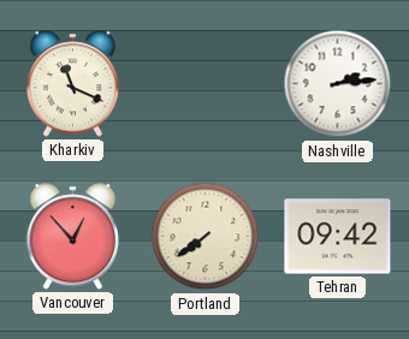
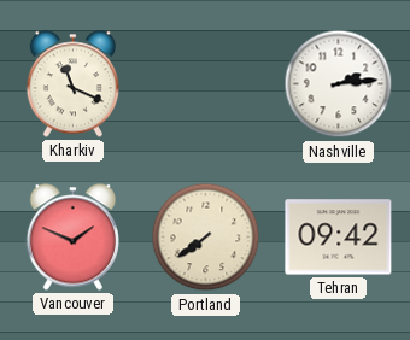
Vancouver: 12:53 -> 1:49
